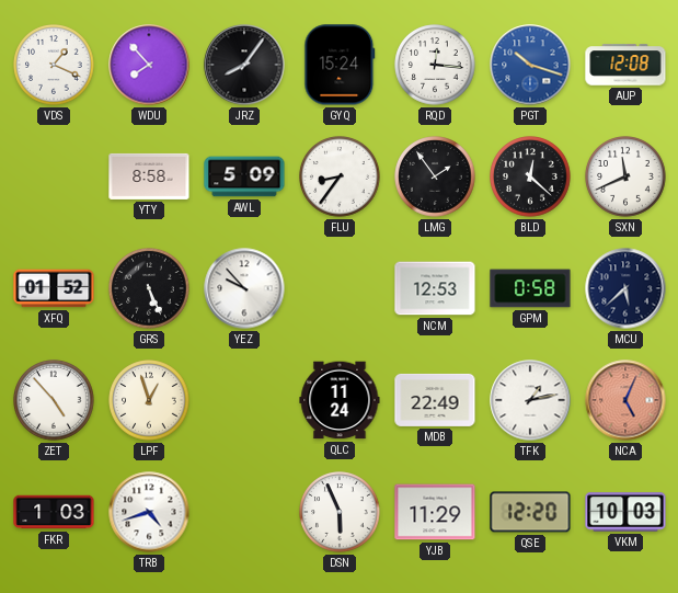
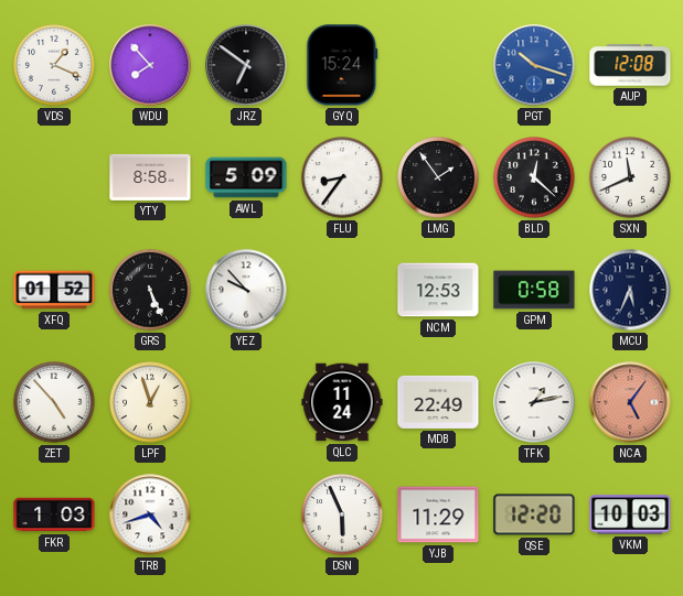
JRZ: 8:06 -> 6:51
RQD: 12:16 -> none
MCU: 5:38 -> 5:34
NCA: 5:04 -> 5:06
